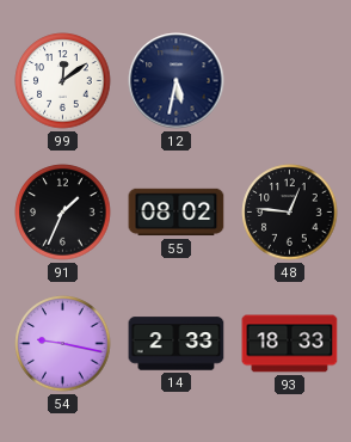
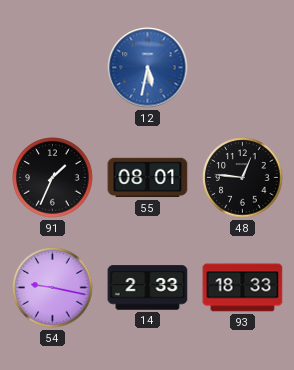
99: 12:09 -> none
12 dial: navy -> blue
55: 08:02 -> 08:01
